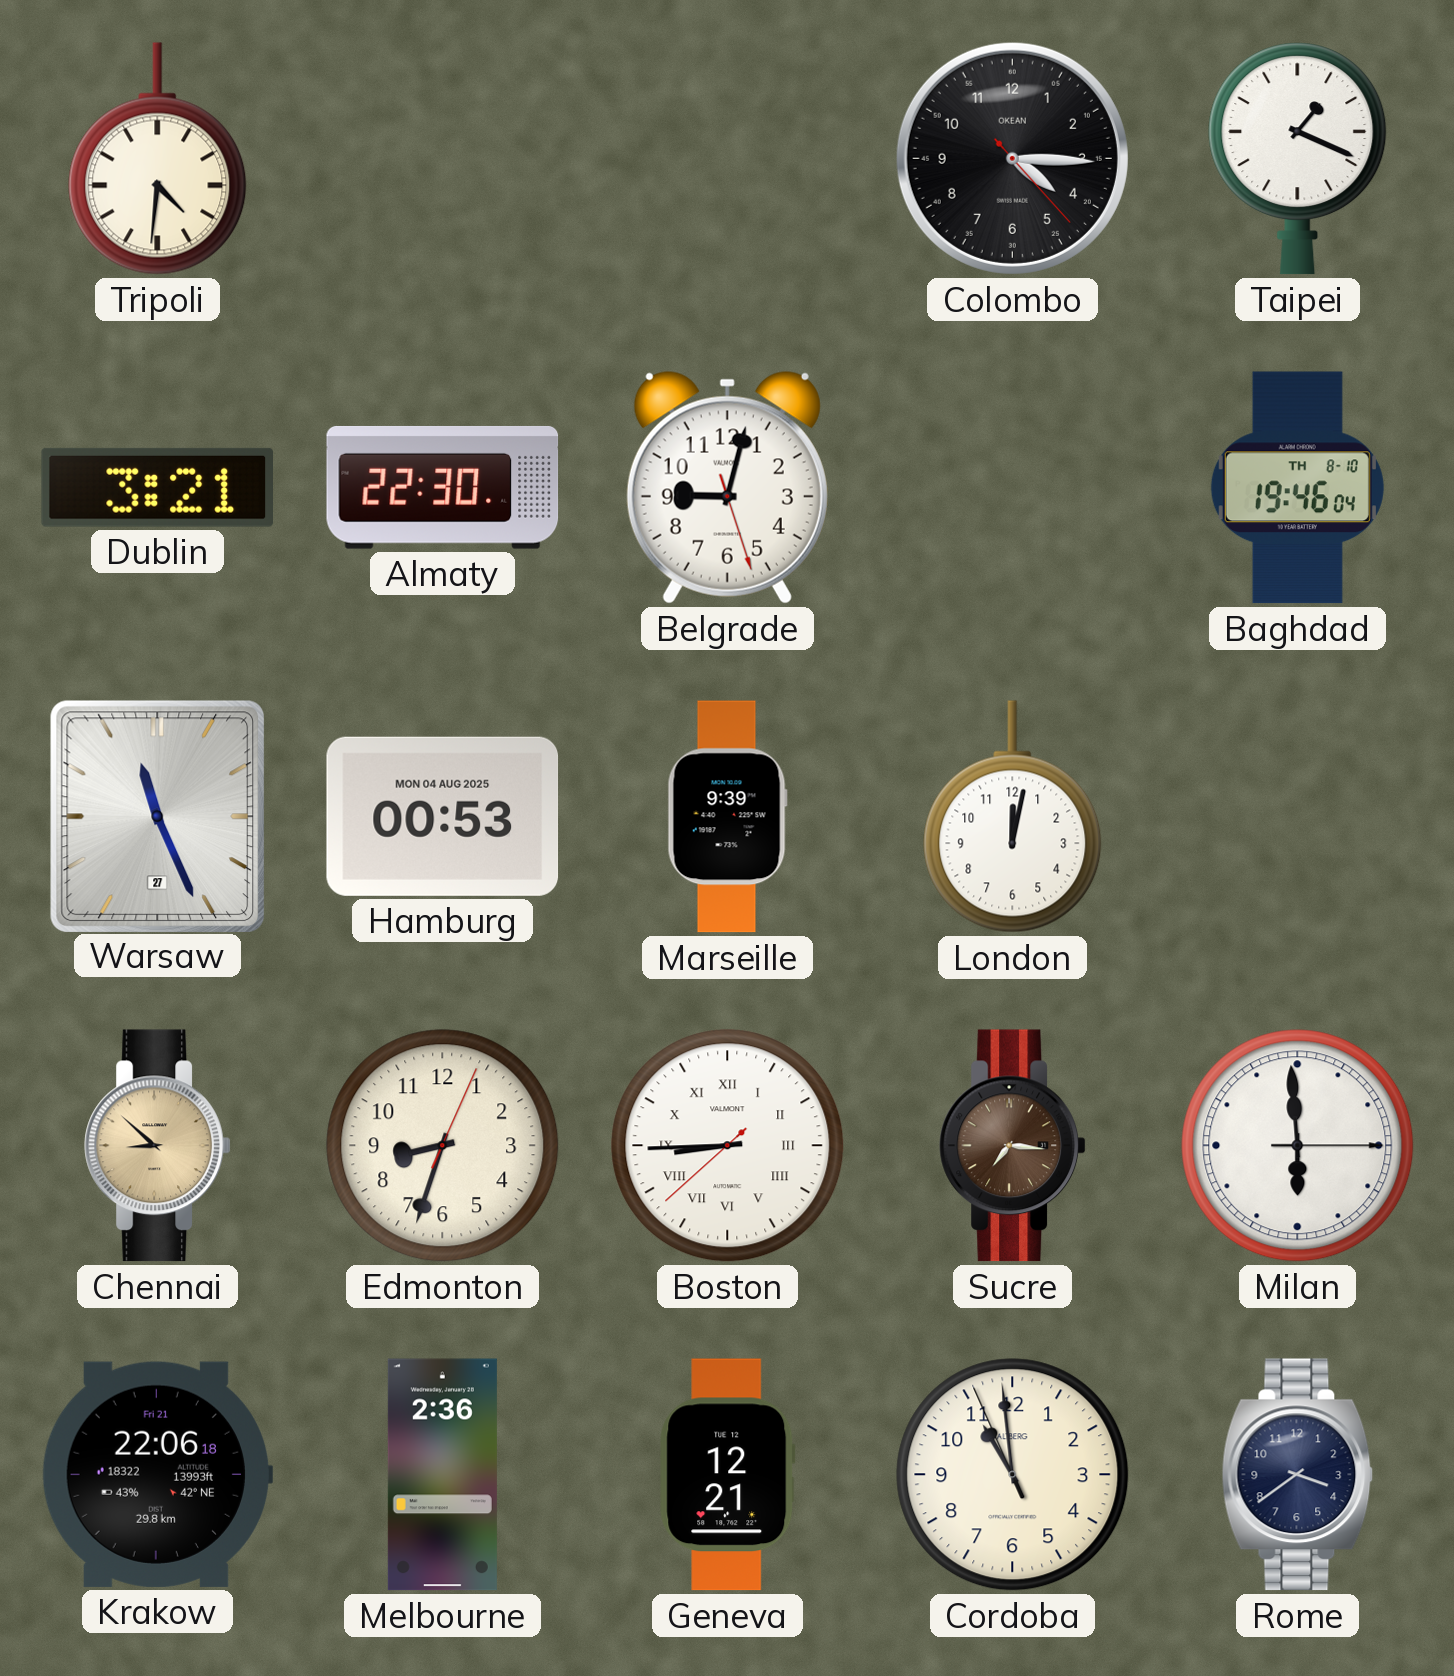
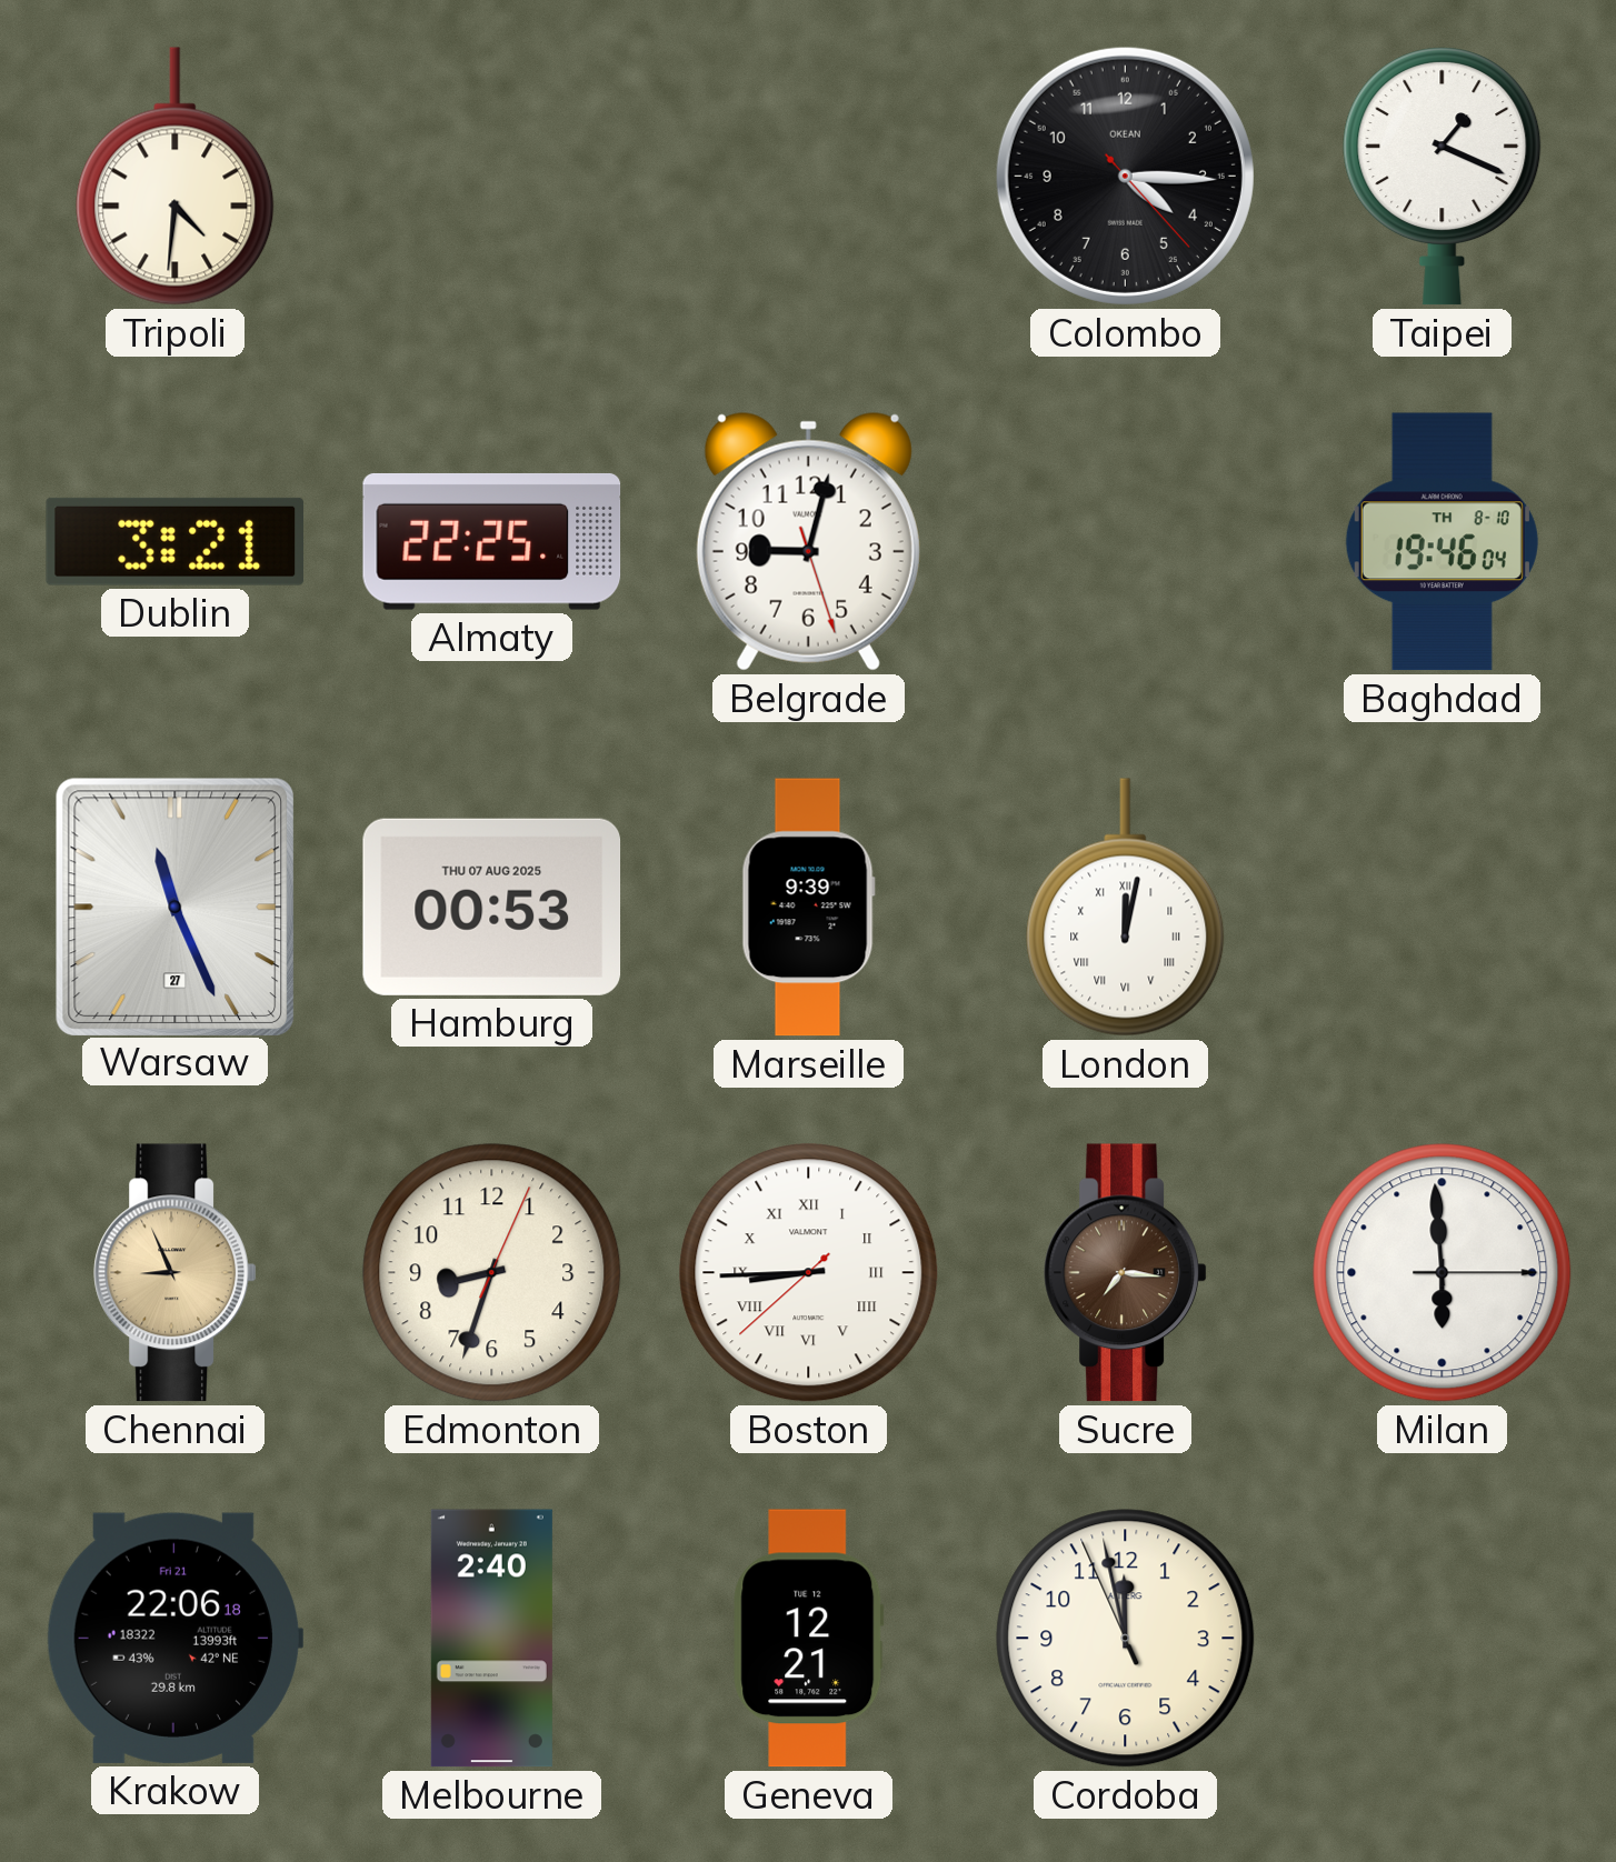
Almaty: 22:30 -> 22:25
Hamburg date: MON 04 AUG 2025 -> THU 07 AUG 2025
London numerals: Arabic -> Roman
Chennai: 8:52 -> 8:56
Melbourne: 2:36 -> 2:40
Cordoba: 10:58 -> 11:57
Rome: 3:39 -> none
